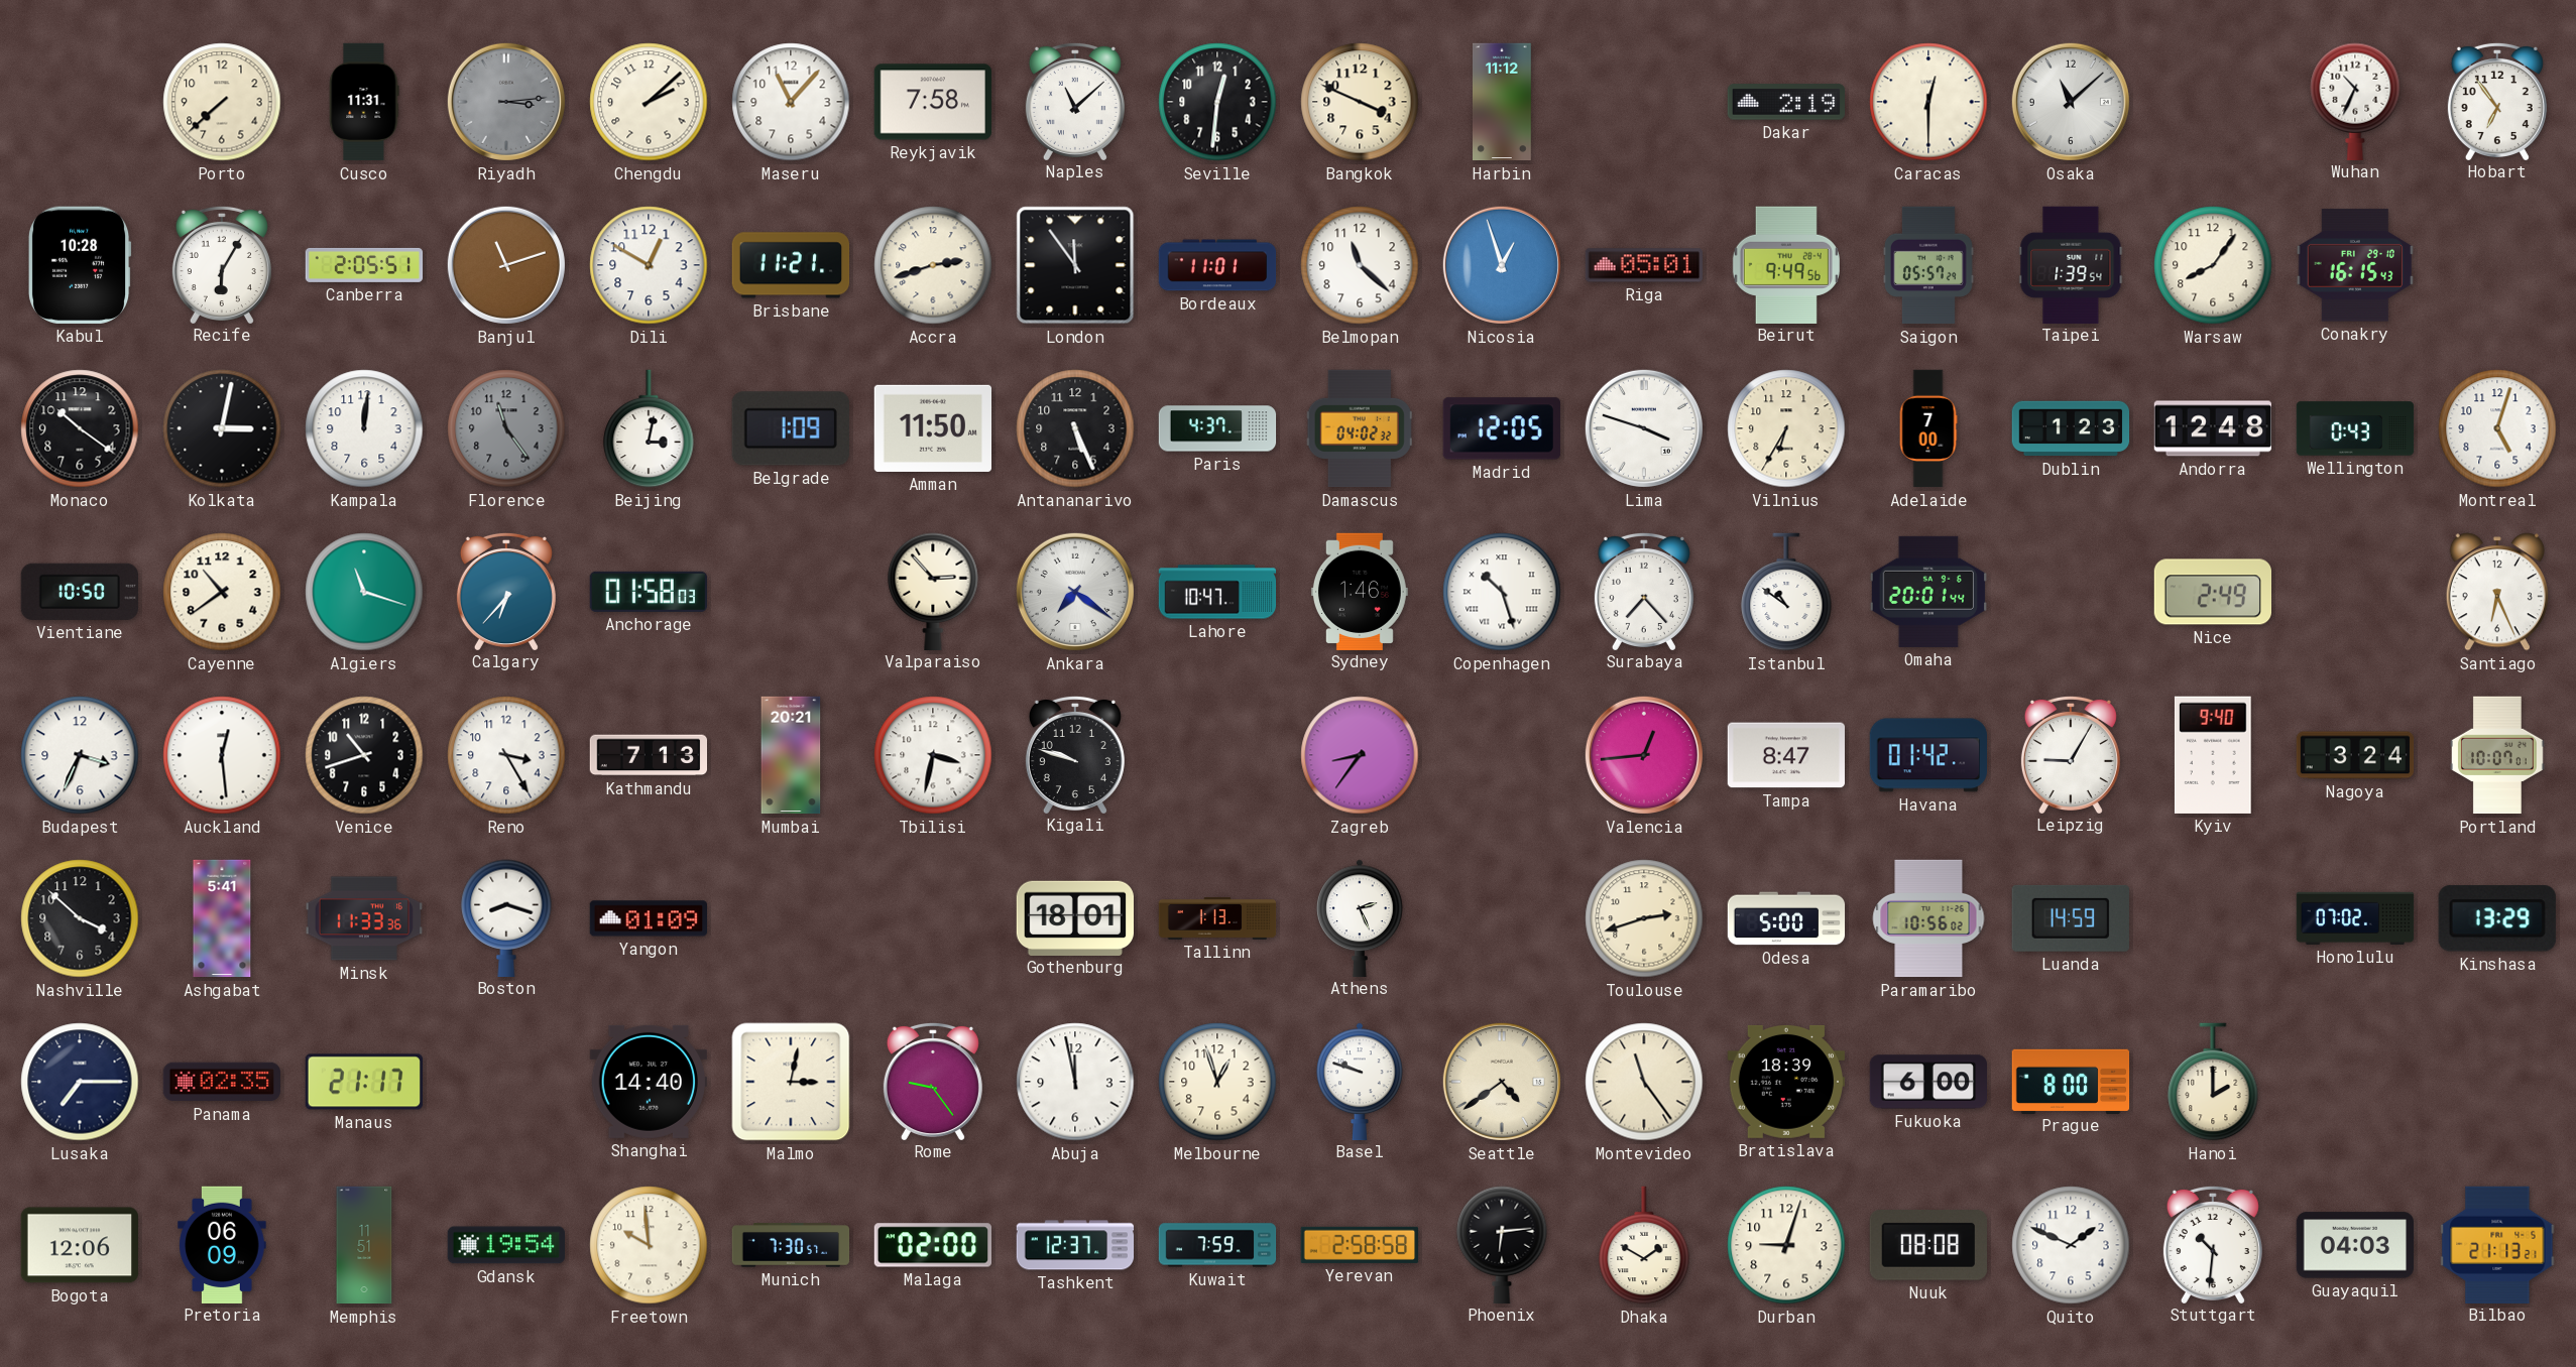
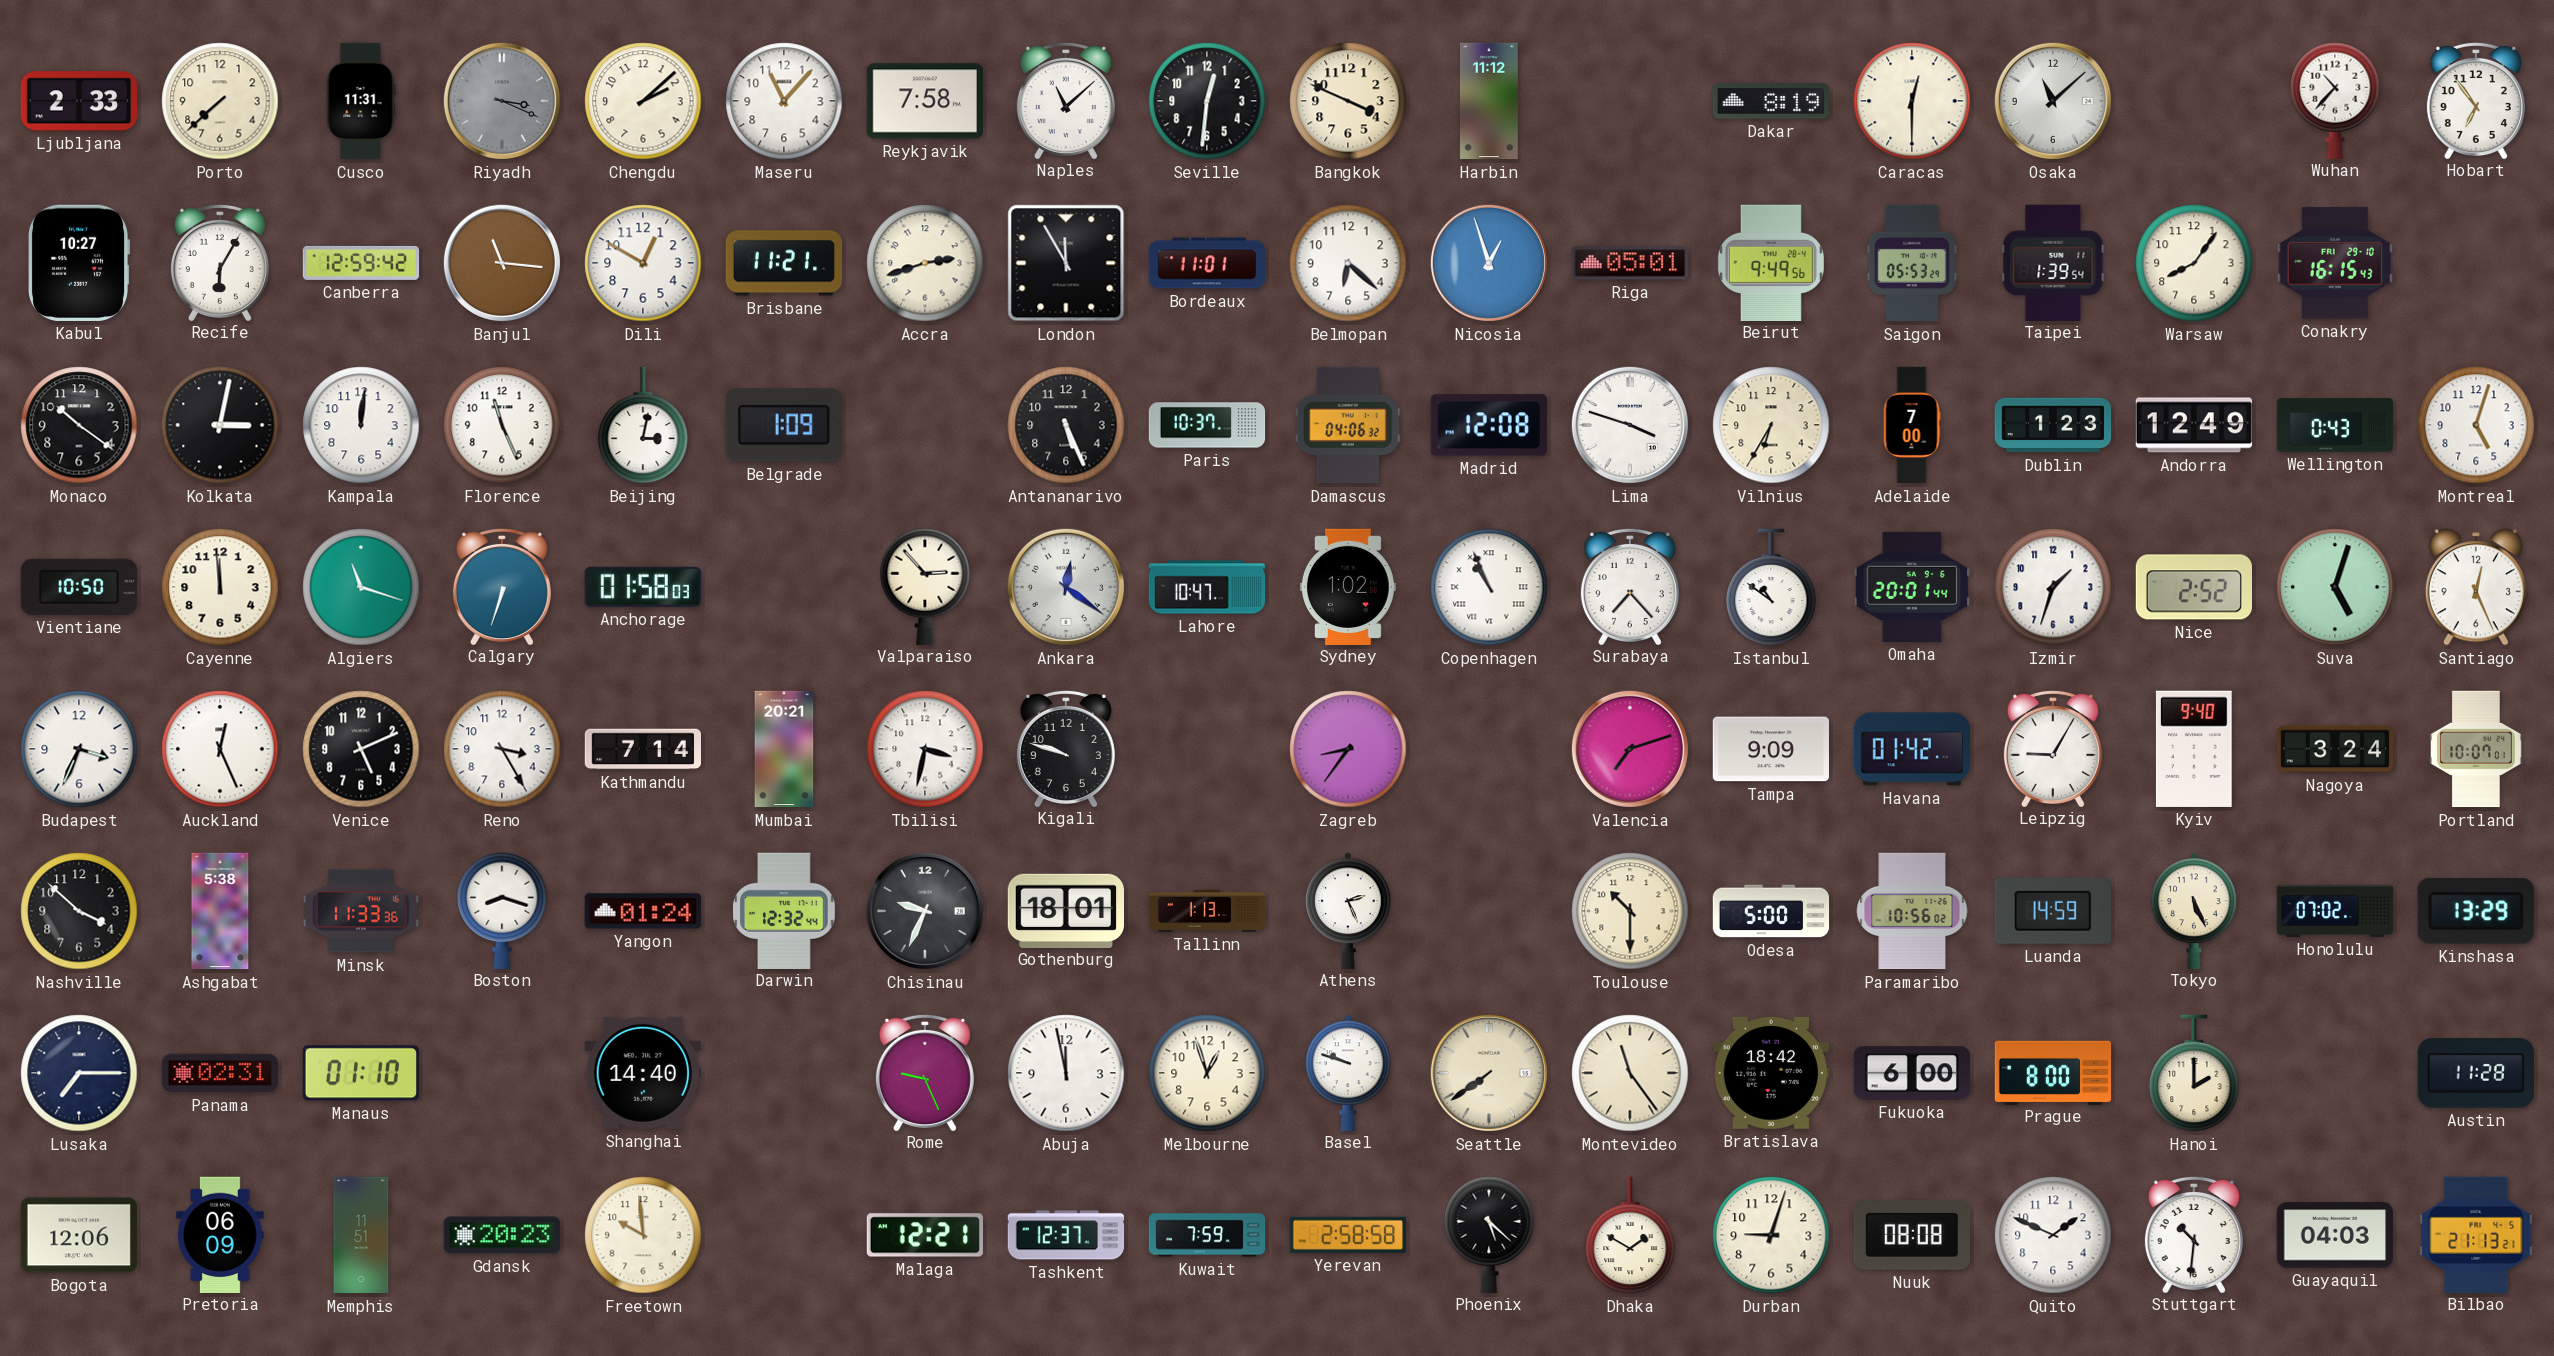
Ljubljana: none -> 2:33
Riyadh: 3:14 -> 3:19
Dakar: 2:19 -> 8:19
Wuhan: 10:34 -> 10:37
Kabul: 10:28 -> 10:27
Canberra: 2:05 -> 12:59
Banjul: 11:12 -> 11:16
London: 11:54 -> 11:55
Belmopan: 11:22 -> 6:22
Saigon: 05:57 -> 05:53
Florence: 11:24 -> 11:26
Florence dial: grey -> white
Amman: 11:50 -> none
Paris: 4:37 -> 10:37
Damascus: 04:02 -> 04:06
Madrid: 12:05 -> 12:08
Andorra: 12:48 -> 12:49
Cayenne: 10:39 -> 11:59
Calgary: 6:37 -> 6:33
Ankara: 7:21 -> 12:21
Sydney: 1:46 -> 1:02
Copenhagen: 10:27 -> 10:56
Izmir: none -> 1:33
Nice: 2:49 -> 2:52
Suva: none -> 5:03
Santiago: 6:26 -> 12:26
Auckland: 12:29 -> 12:26
Venice: 10:42 -> 5:11
Kathmandu: 7:13 -> 7:14
Valencia: 12:44 -> 7:12
Tampa: 8:47 -> 9:09
Ashgabat: 5:41 -> 5:38
Yangon: 01:09 -> 01:24
Darwin: none -> 12:32
Chisinau: none -> 9:34
Toulouse: 2:42 -> 10:30
Tokyo: none -> 5:26
Panama: 02:35 -> 02:31
Manaus: 21:17 -> 01:10
Malmo: 3:02 -> none
Rome: 9:24 -> 9:26
Seattle: 4:39 -> 7:39
Bratislava: 18:39 -> 18:42
Austin: none -> 11:28
Gdansk: 19:54 -> 20:23
Munich: 7:30 -> none
Malaga: 02:00 -> 12:21
Phoenix: 6:14 -> 5:22
